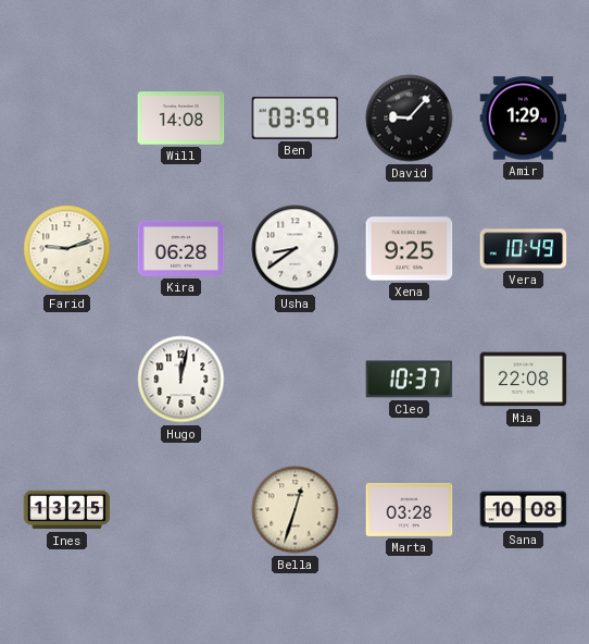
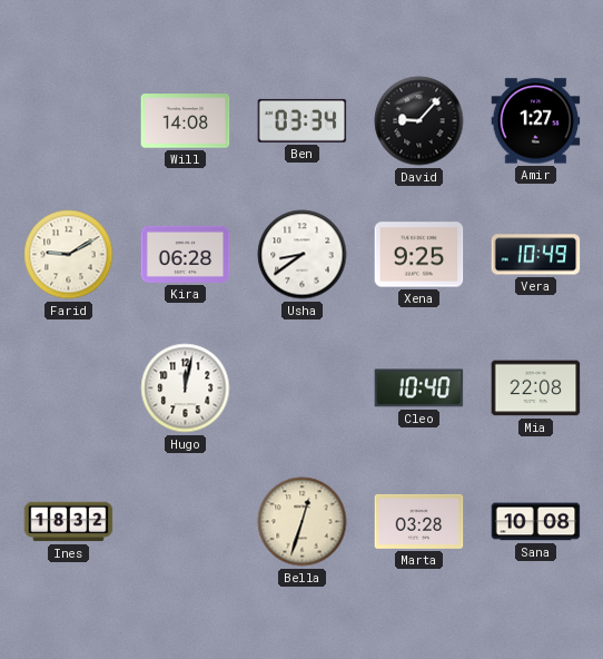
Ben: 03:59 -> 03:34
Amir: 1:29 -> 1:27
Farid: 9:12 -> 9:10
Cleo: 10:37 -> 10:40
Ines: 13:25 -> 18:32
